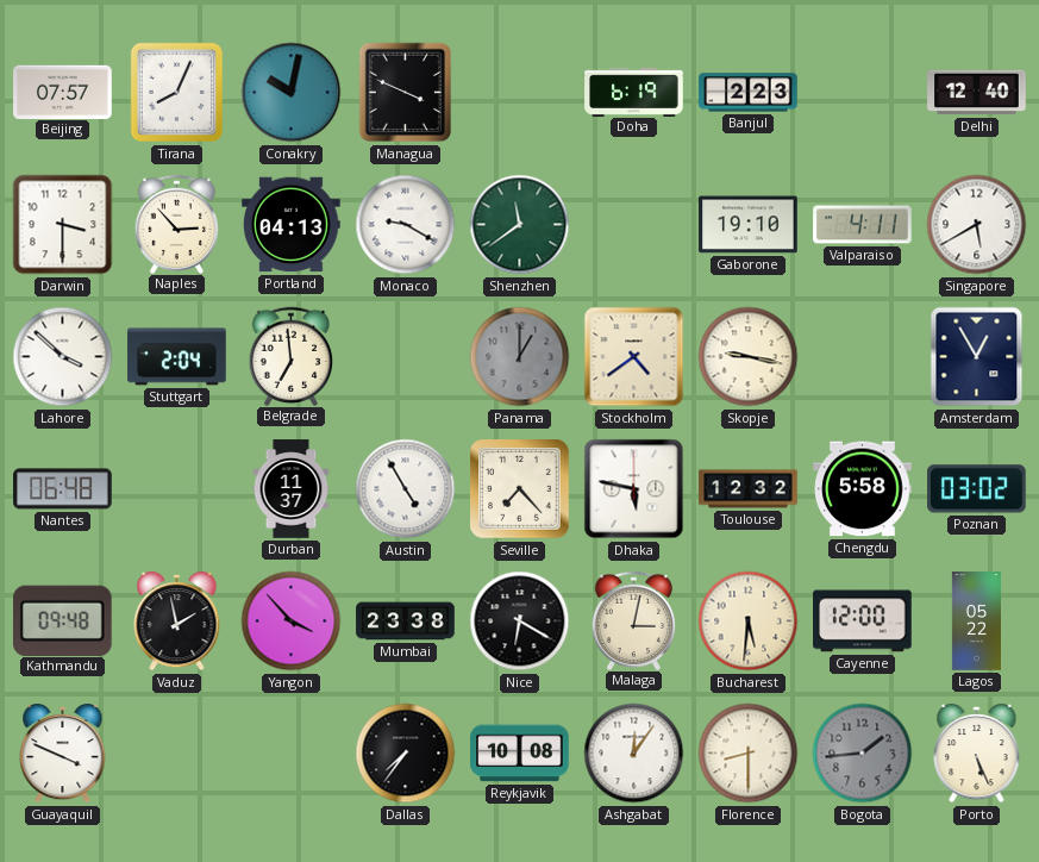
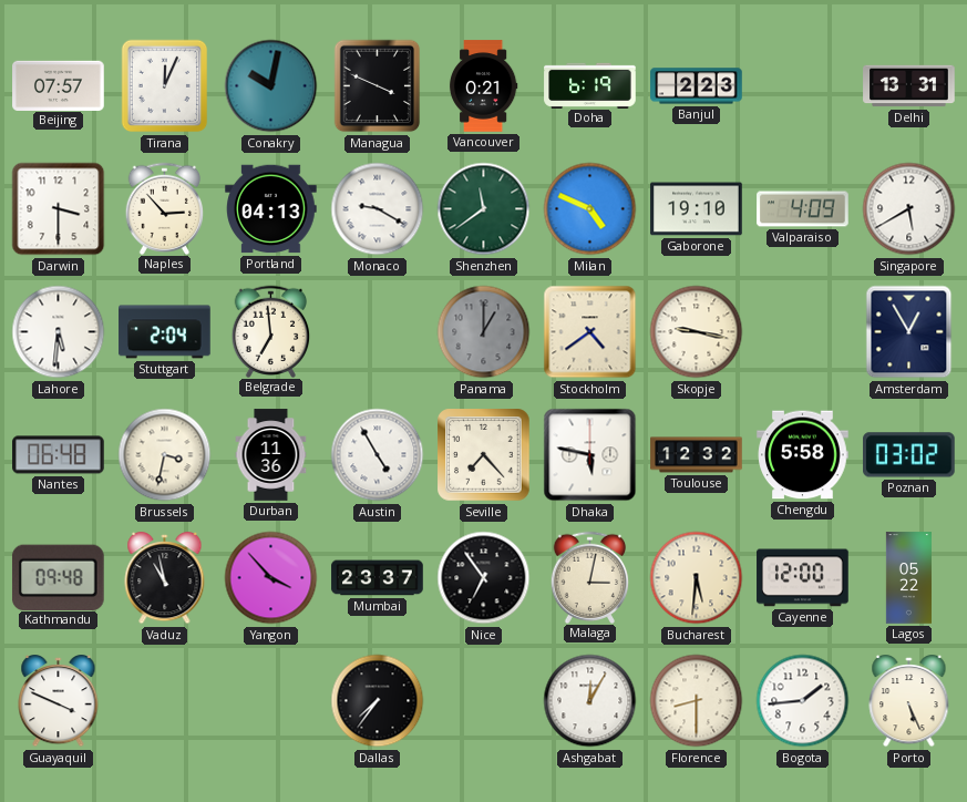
Tirana: 8:04 -> 12:04
Vancouver: none -> 0:21
Delhi: 12:40 -> 13:31
Milan: none -> 4:49
Valparaiso: 4:11 -> 4:09
Lahore: 3:52 -> 5:31
Brussels: none -> 3:32
Durban: 11:37 -> 11:36
Vaduz: 1:58 -> 10:58
Mumbai: 23:38 -> 23:37
Nice: 6:20 -> 6:54
Reykjavik: 10:08 -> none
Ashgabat: 12:06 -> 12:05
Bogota dial: grey -> white
